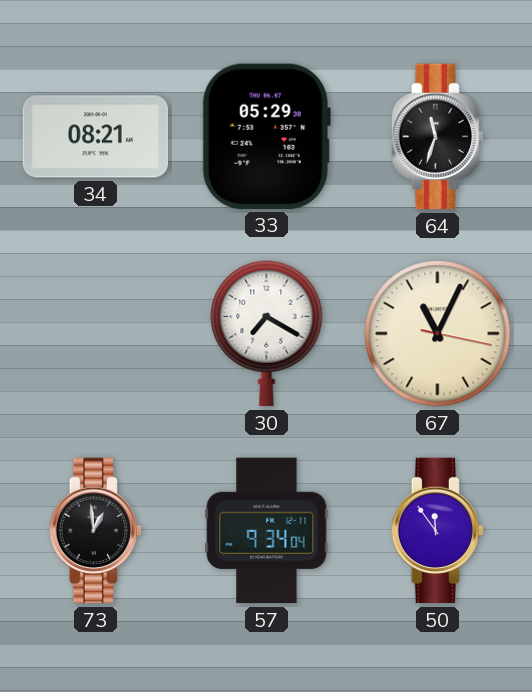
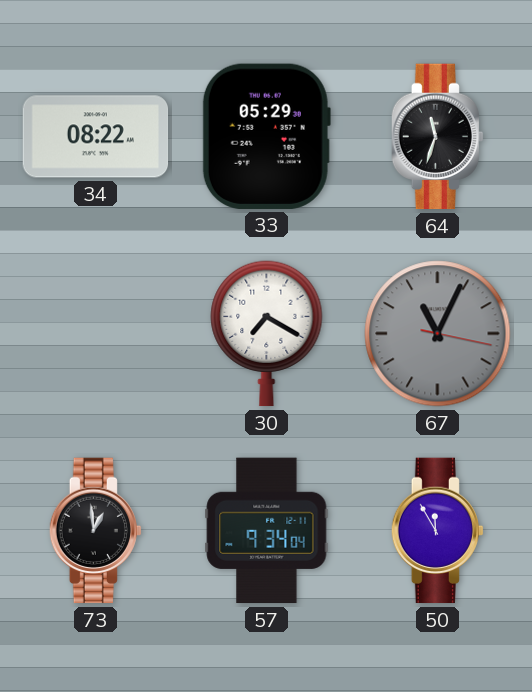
34: 08:21 -> 08:22
67 dial: cream -> grey
50: 11:54 -> 11:55
